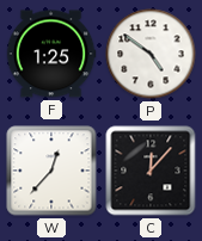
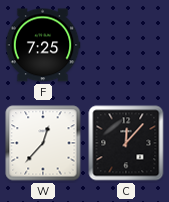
F: 1:25 -> 7:25
P: 4:51 -> none
